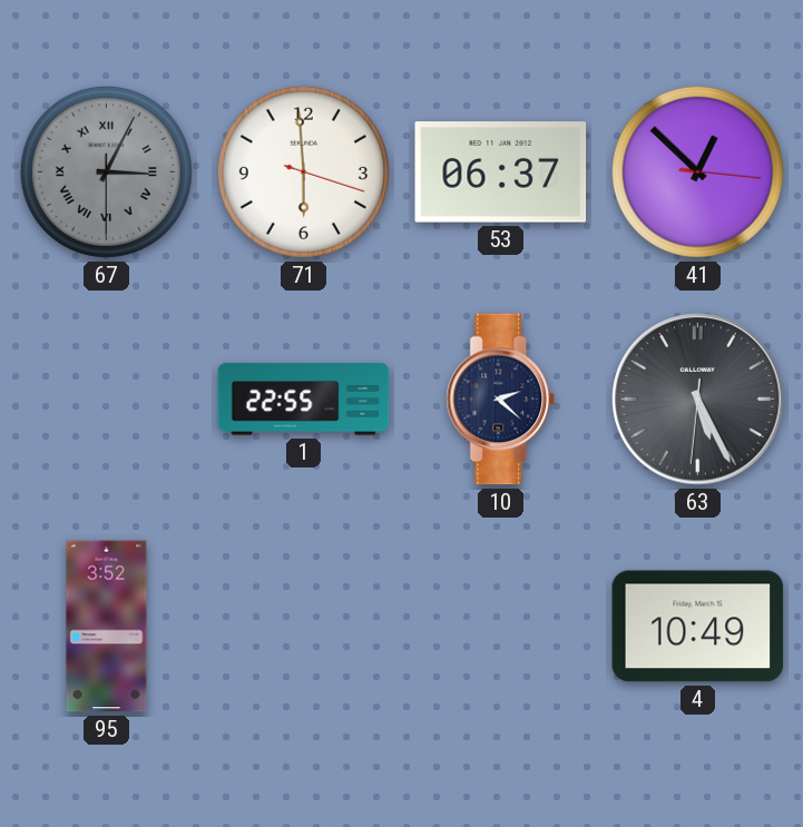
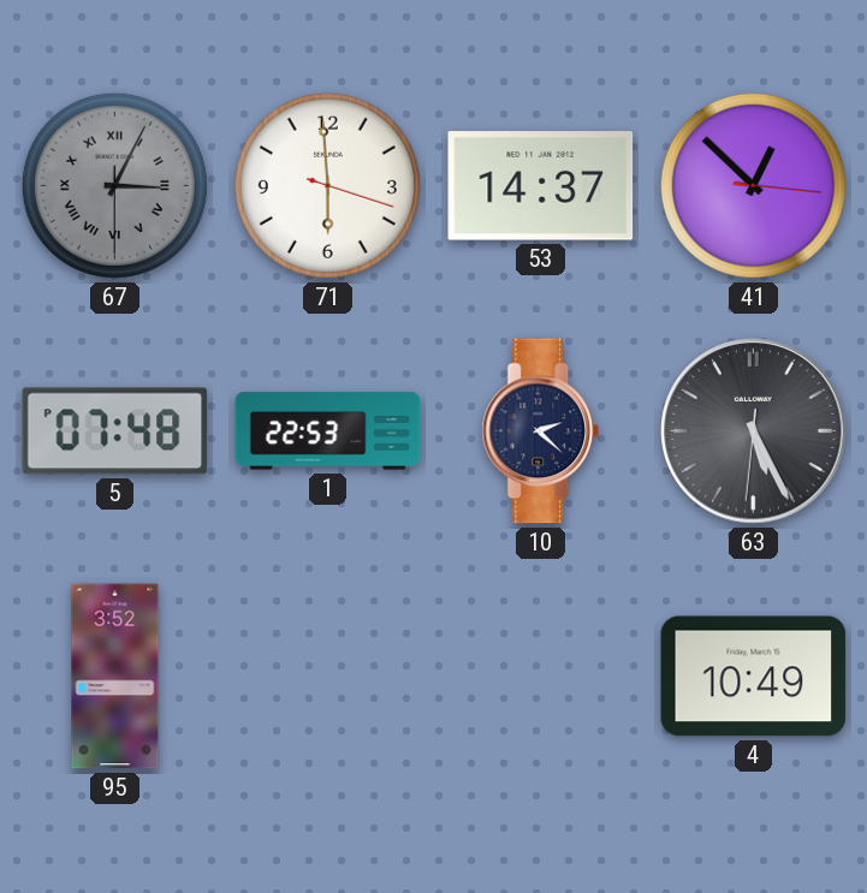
53: 06:37 -> 14:37
5: none -> 07:48
1: 22:55 -> 22:53
